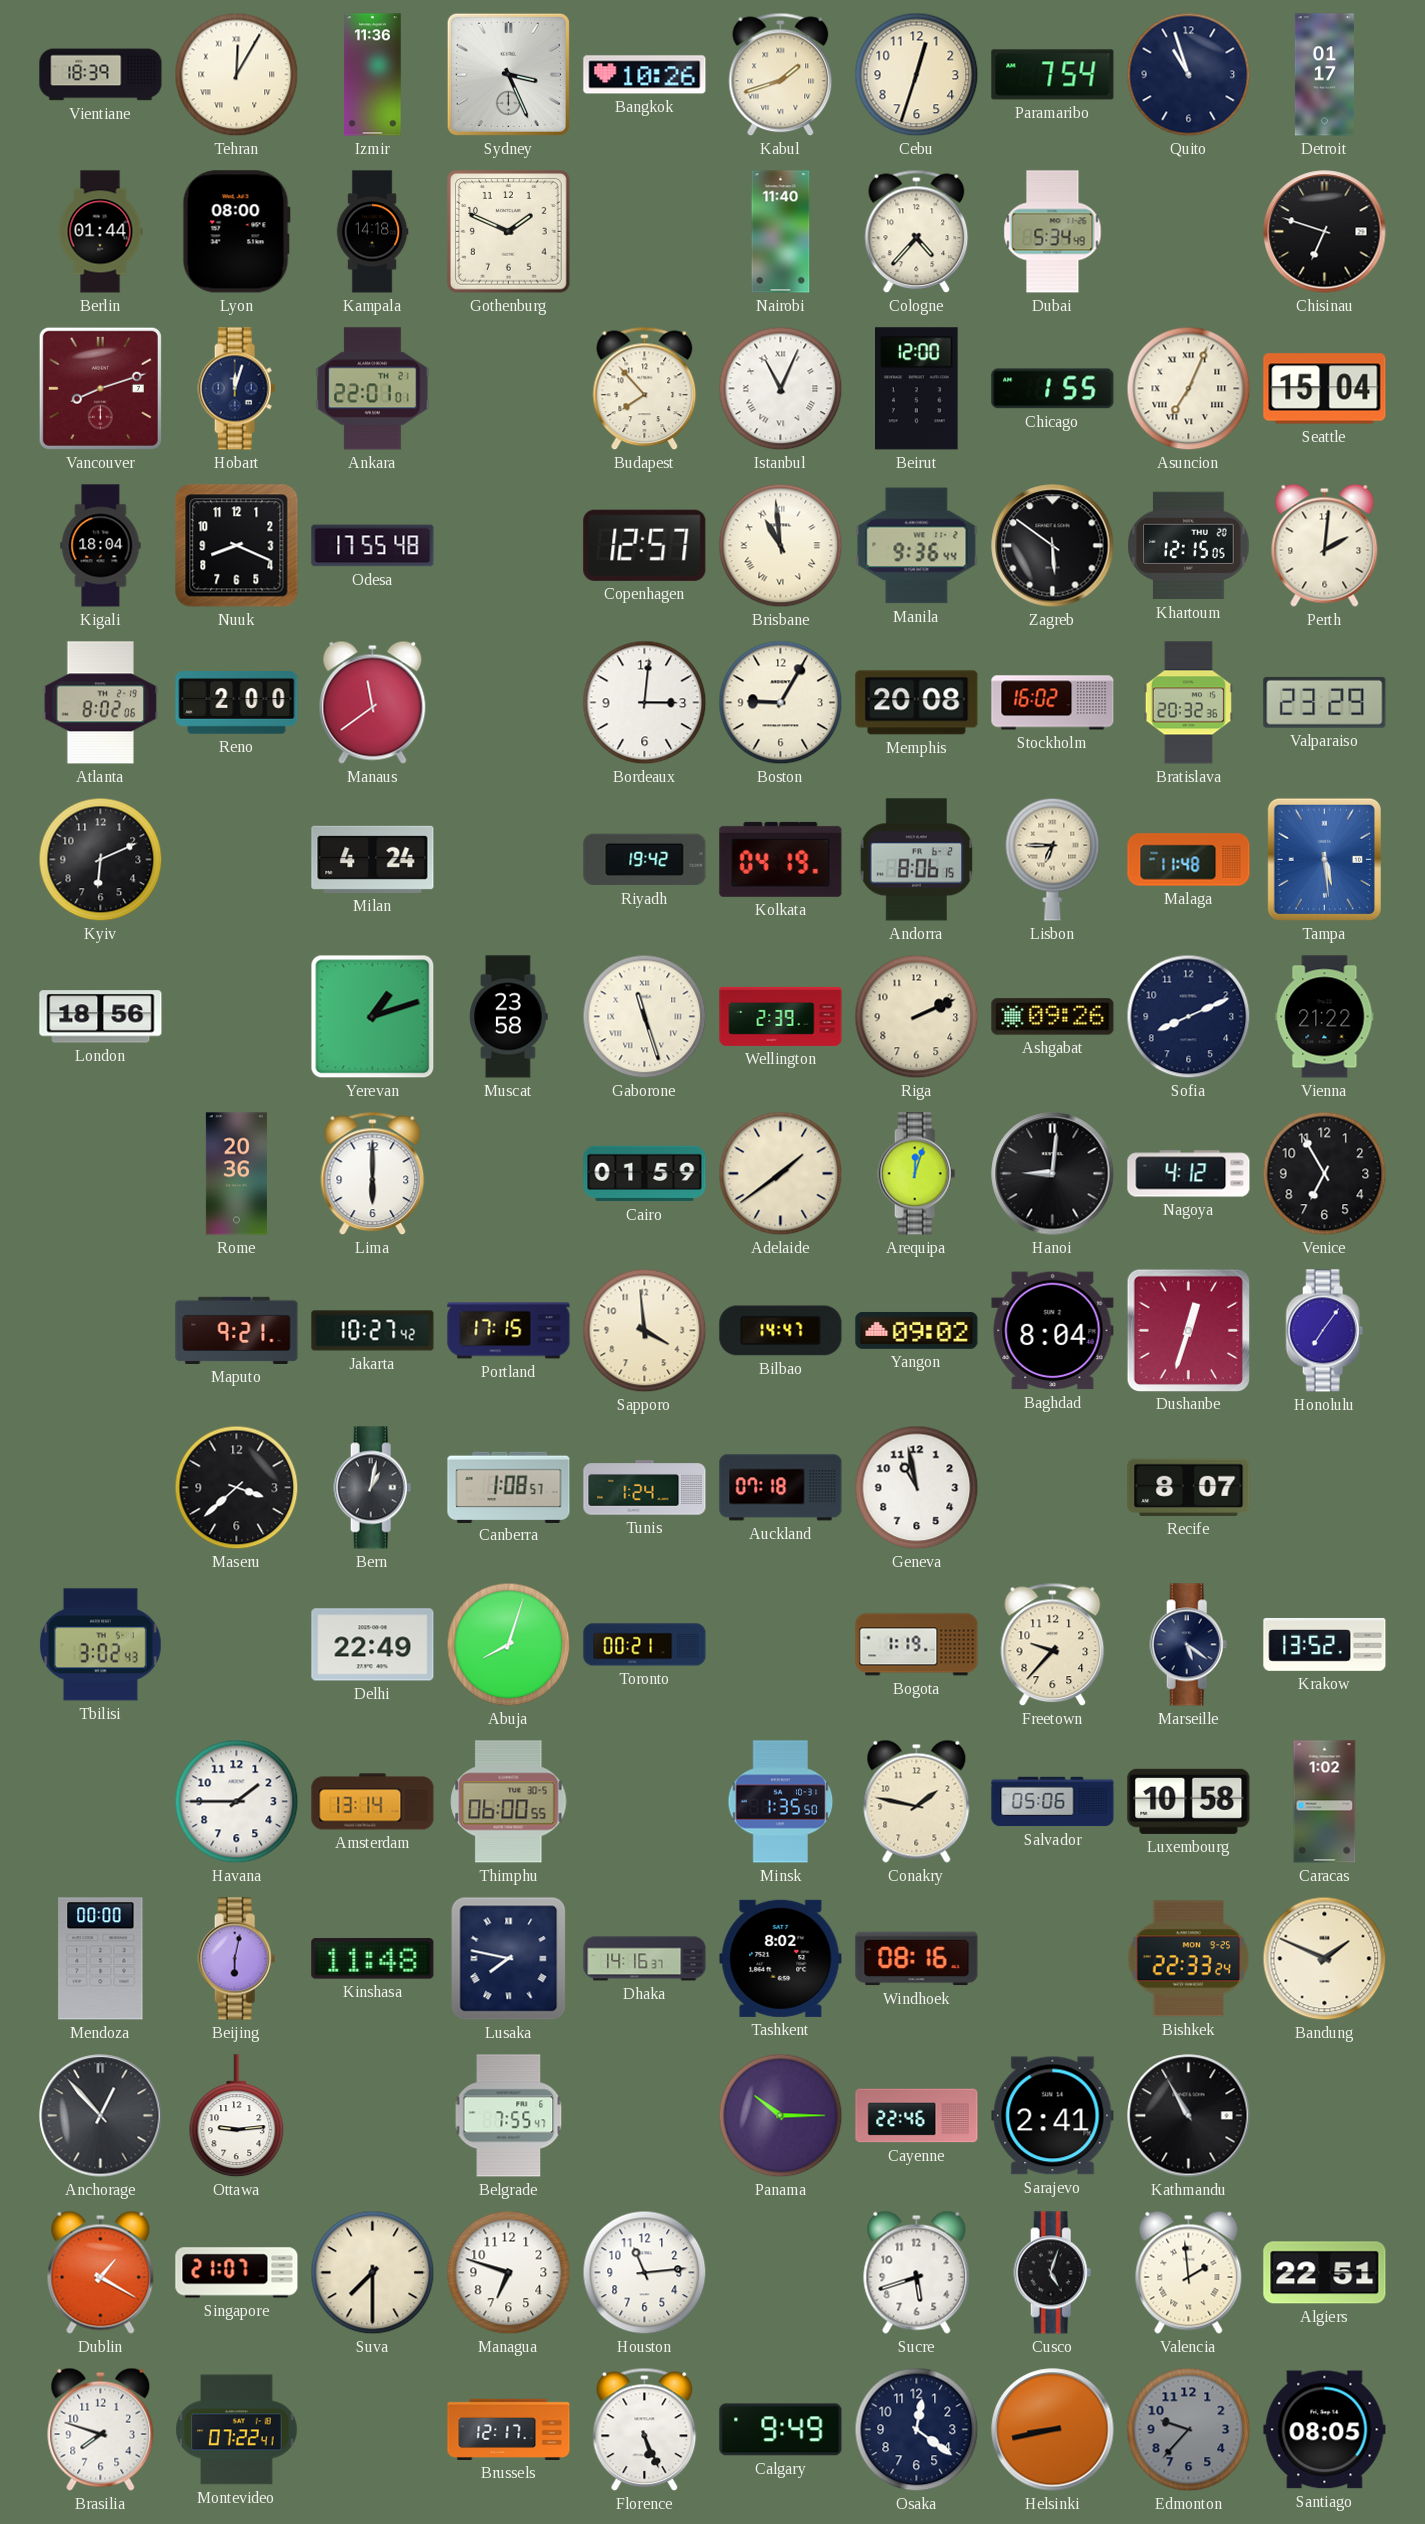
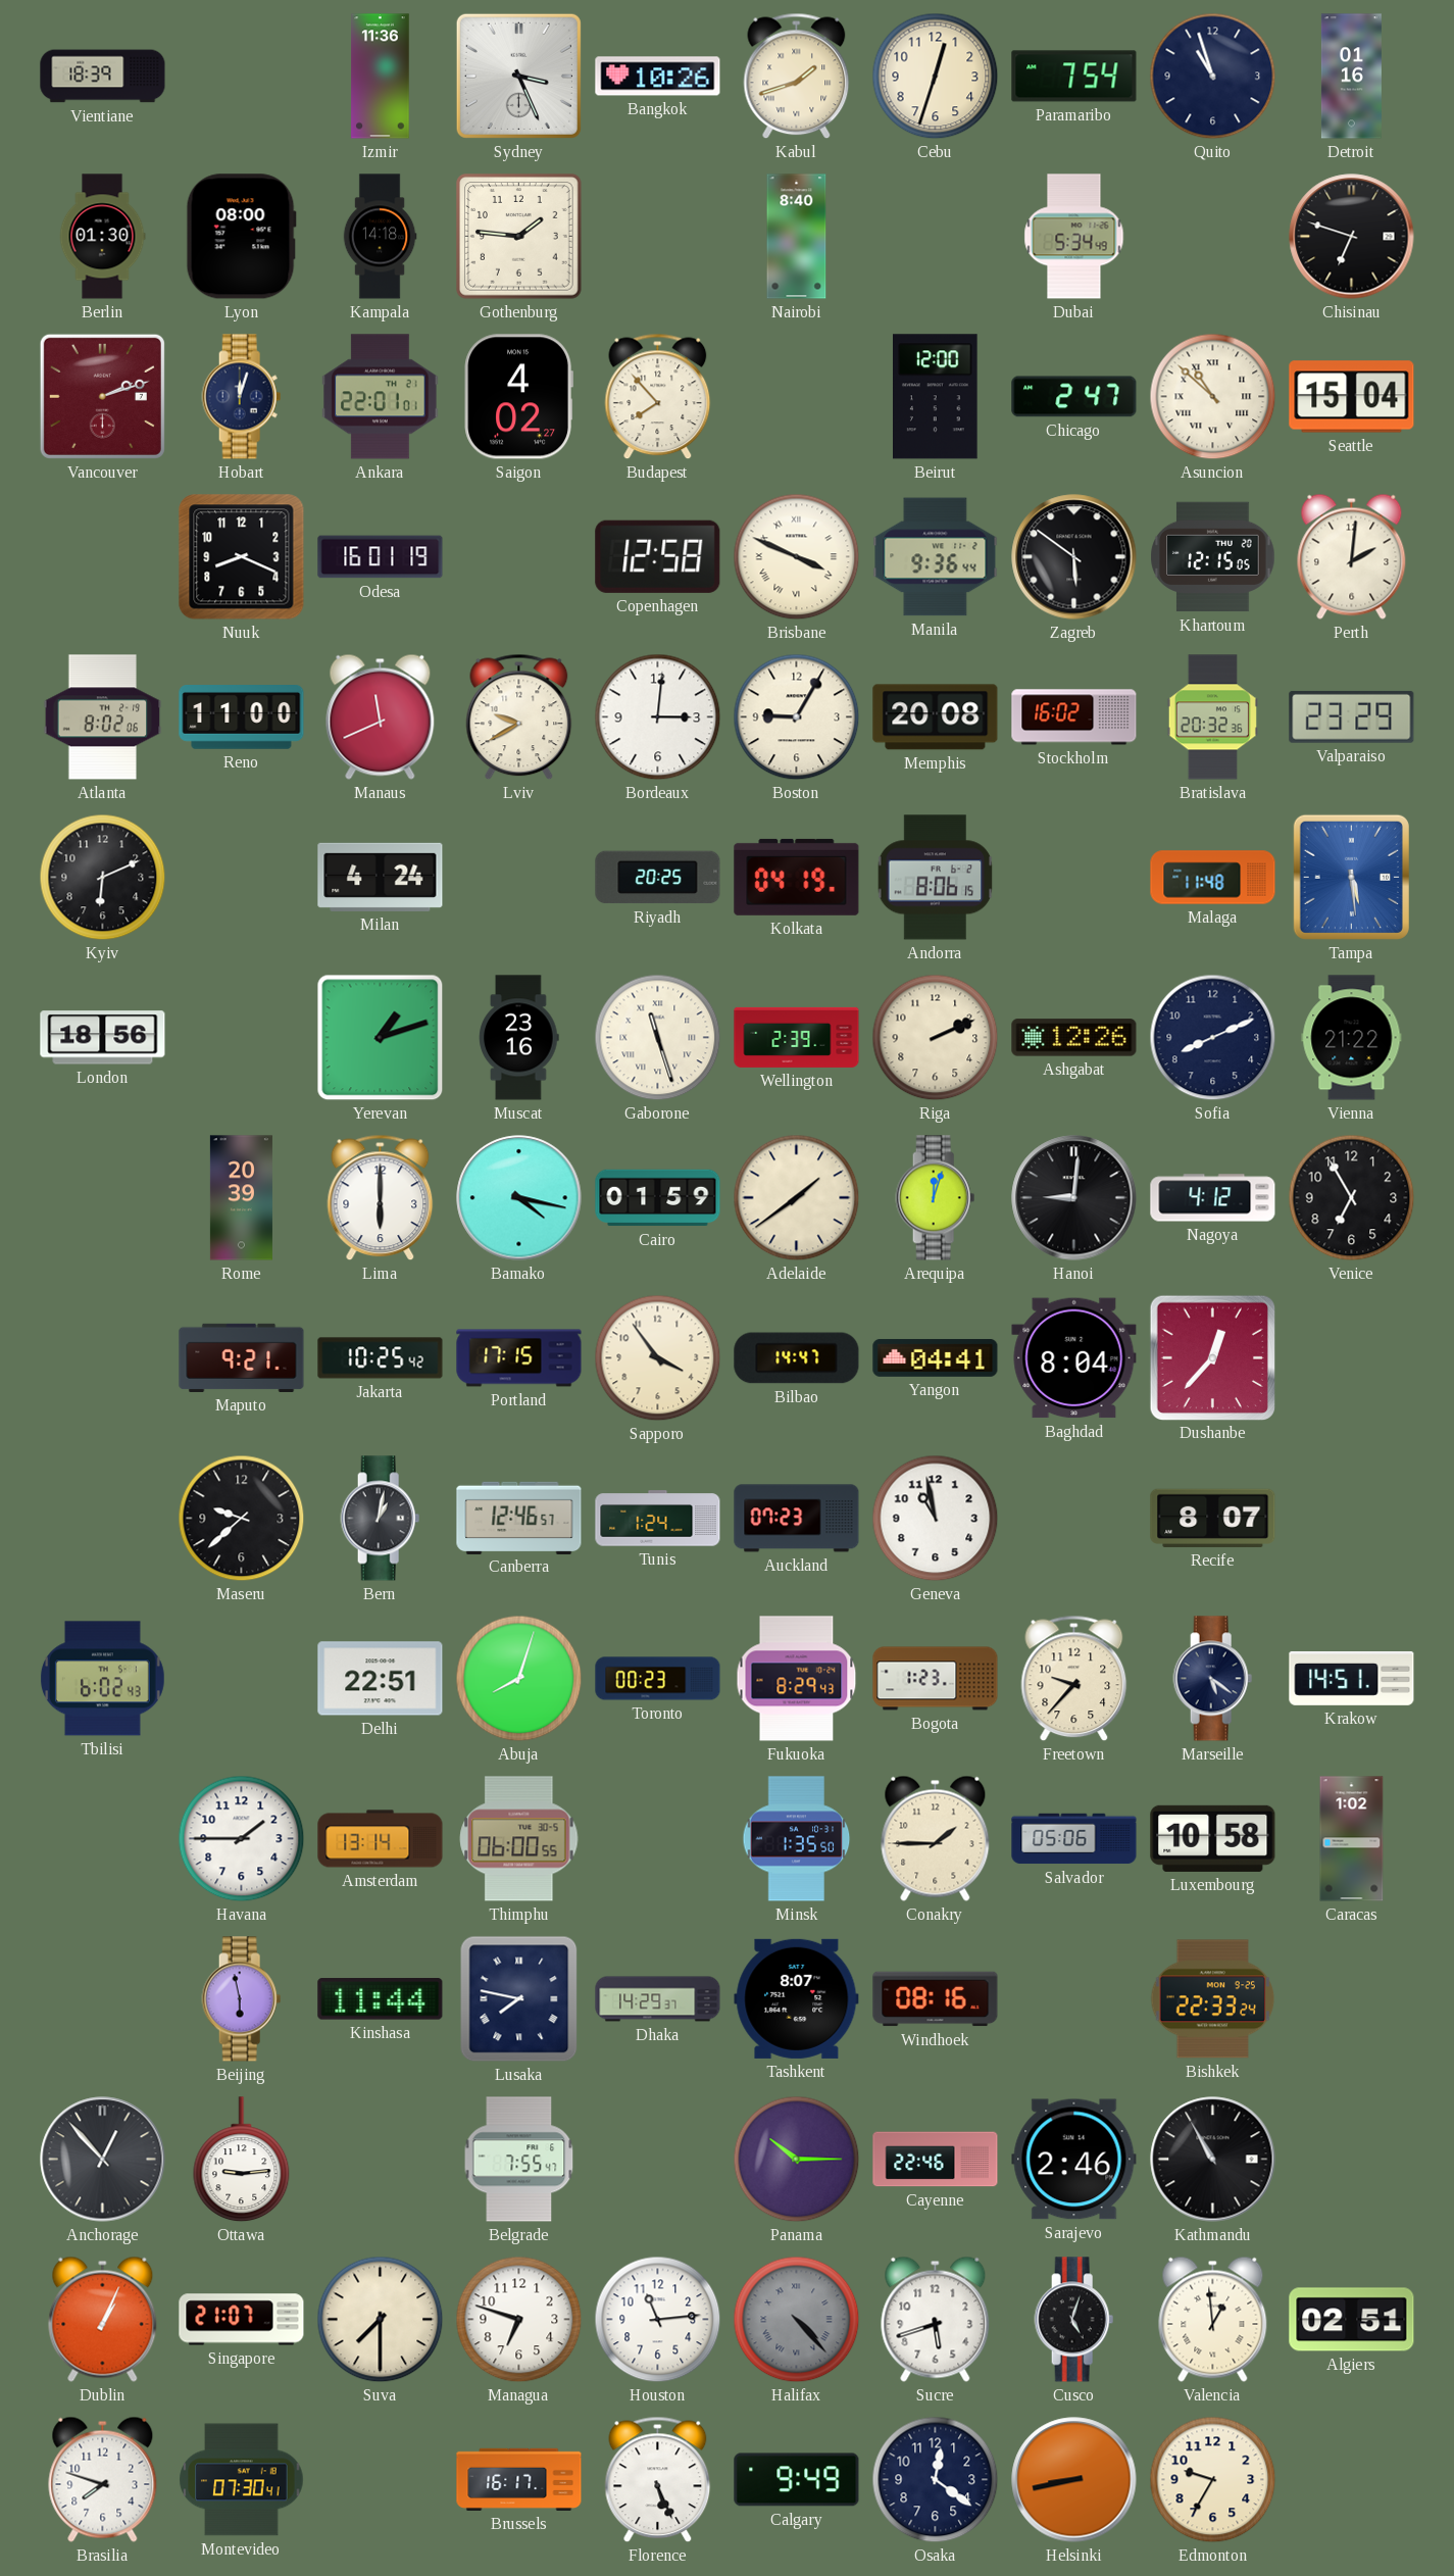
Tehran: 12:05 -> none
Detroit: 01:17 -> 01:16
Berlin: 01:44 -> 01:30
Gothenburg: 1:49 -> 1:46
Nairobi: 11:40 -> 8:40
Cologne: 4:37 -> none
Vancouver: 8:12 -> 2:12
Saigon: none -> 4:02
Istanbul: 11:04 -> none
Chicago: 1:55 -> 2:47
Asuncion: 7:04 -> 10:52
Kigali: 18:04 -> none
Odesa: 17:55 -> 16:01
Copenhagen: 12:57 -> 12:58
Brisbane: 10:59 -> 3:49
Reno: 2:00 -> 11:00
Manaus: 11:39 -> 11:41
Lviv: none -> 9:40
Riyadh: 19:42 -> 20:25
Lisbon: 6:45 -> none
Muscat: 23:58 -> 23:16
Ashgabat: 09:26 -> 12:26
Rome: 20:36 -> 20:39
Bamako: none -> 4:17
Jakarta: 10:27 -> 10:25
Sapporo: 3:59 -> 3:54
Yangon: 09:02 -> 04:41
Dushanbe: 12:33 -> 12:37
Honolulu: 7:06 -> none
Maseru: 3:38 -> 9:38
Canberra: 1:08 -> 12:46
Auckland: 07:18 -> 07:23
Tbilisi: 3:02 -> 6:02
Delhi: 22:49 -> 22:51
Toronto: 00:21 -> 00:23
Fukuoka: none -> 8:29
Bogota: 1:19 -> 1:23
Krakow: 13:52 -> 14:51
Conakry: 1:47 -> 1:45
Mendoza: 00:00 -> none
Beijing: 6:02 -> 5:58
Kinshasa: 11:48 -> 11:44
Dhaka: 14:16 -> 14:29
Tashkent: 8:02 -> 8:07
Bandung: 1:49 -> none
Sarajevo: 2:41 -> 2:46
Dublin: 1:20 -> 1:04
Halifax: none -> 4:23
Valencia: 1:59 -> 12:59
Algiers: 22:51 -> 02:51
Montevideo: 07:22 -> 07:30
Brussels: 12:17 -> 16:17
Edmonton: 9:37 -> 9:35
Edmonton dial: grey -> cream
Santiago: 08:05 -> none
